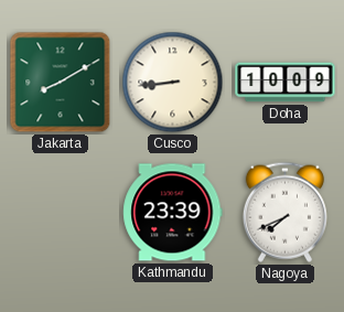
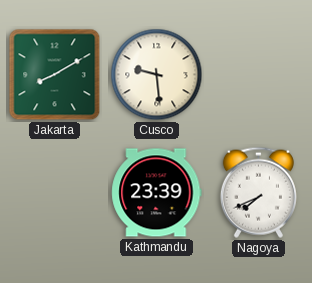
Cusco: 8:44 -> 9:29
Doha: 10:09 -> none
